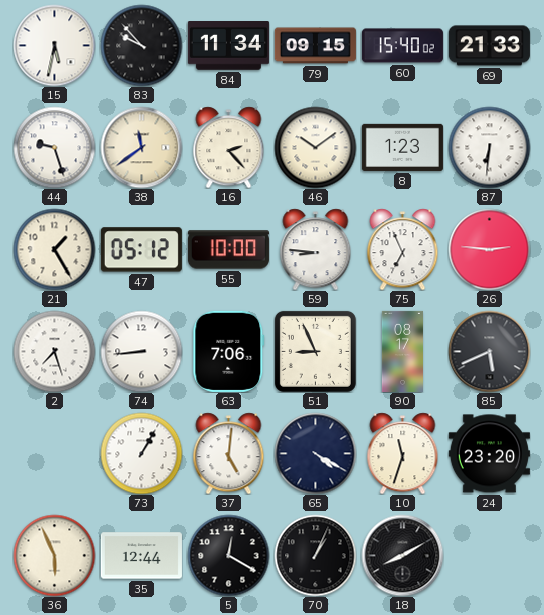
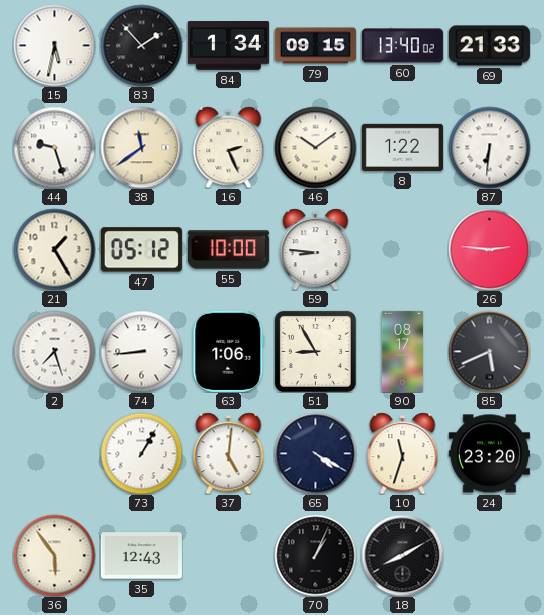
83: 9:53 -> 1:53
84: 11:34 -> 1:34
60: 15:40 -> 13:40
16: 2:23 -> 2:26
8: 1:23 -> 1:22
75: 6:56 -> none
63: 7:06 -> 1:06
51: 8:56 -> 8:55
36: 5:56 -> 5:54
35: 12:44 -> 12:43
5: 12:20 -> none
